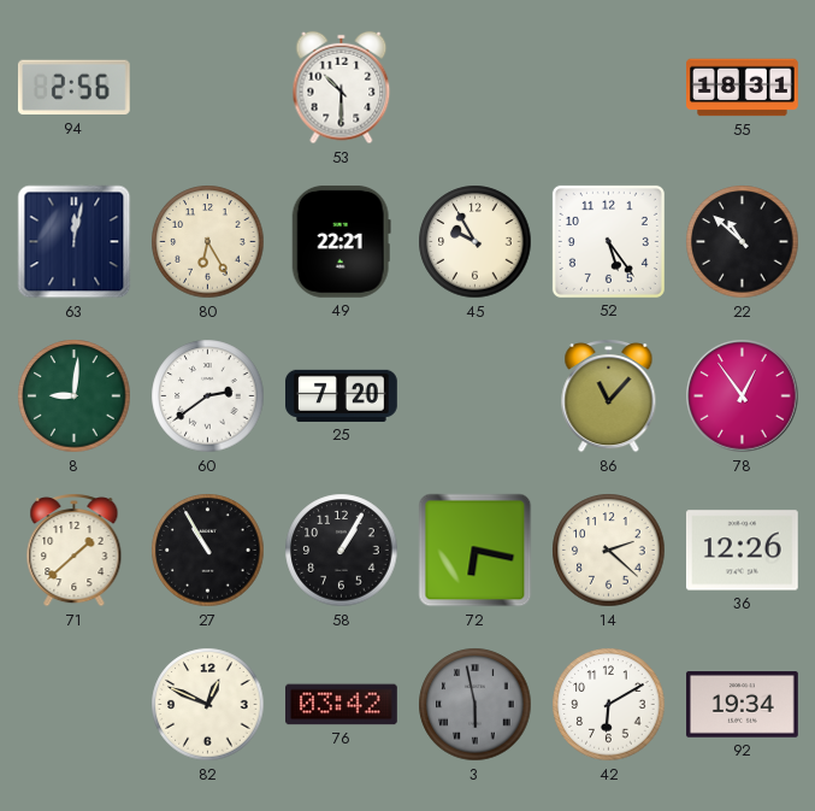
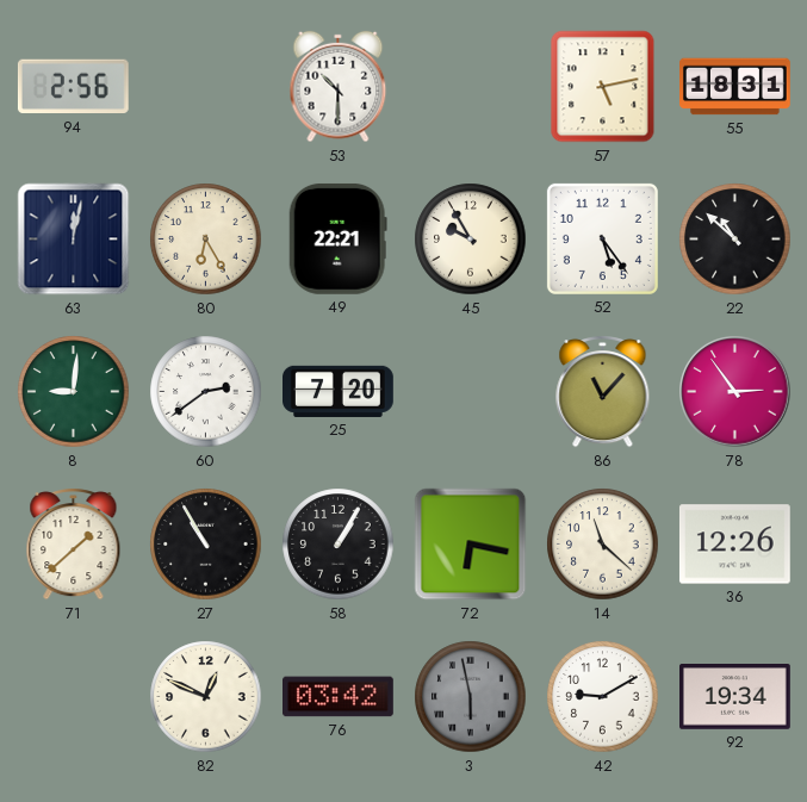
57: none -> 5:13
78: 12:54 -> 2:54
14: 2:22 -> 11:22
42: 6:10 -> 9:10
